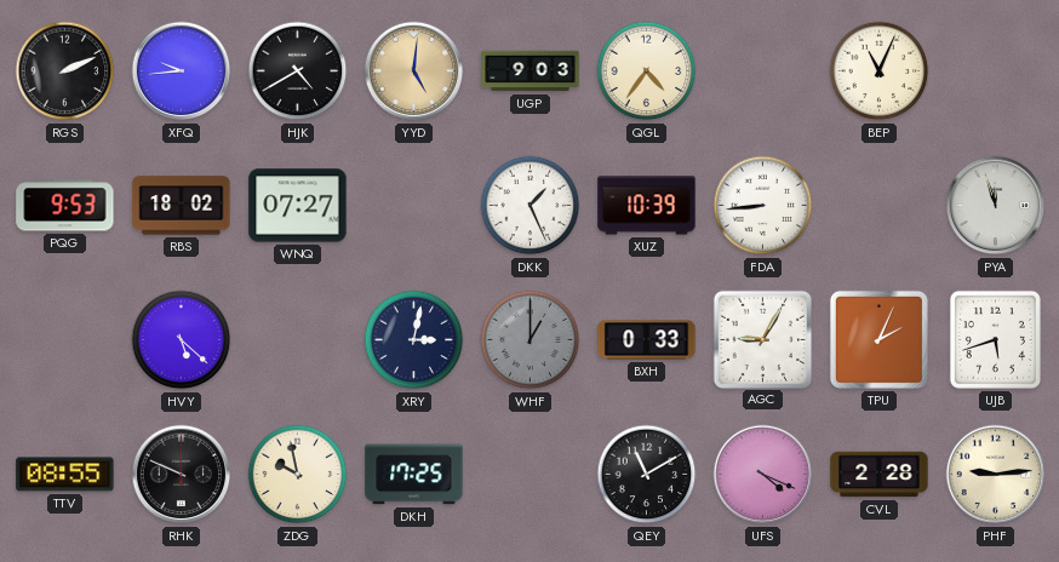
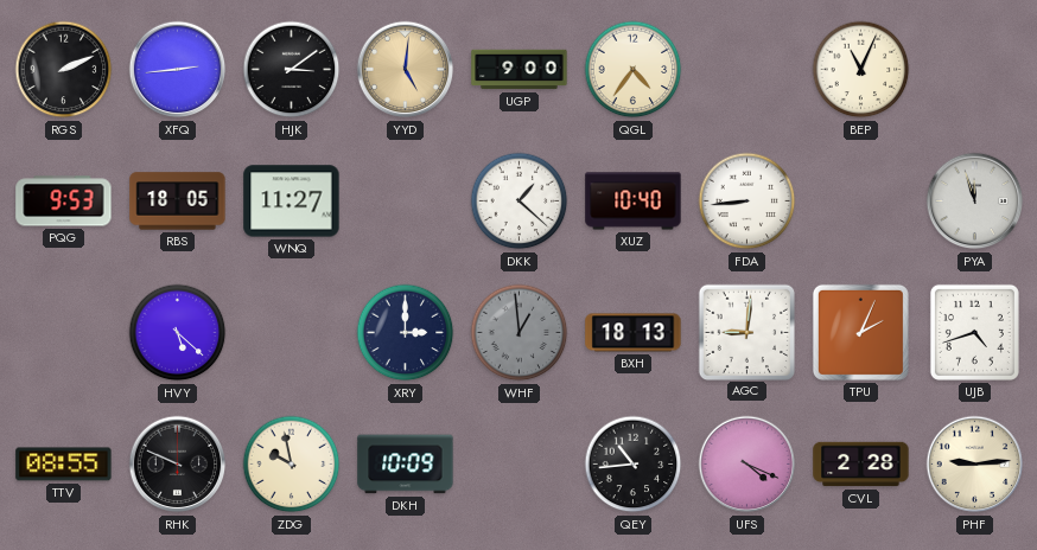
XFQ: 9:44 -> 2:44
HJK: 4:40 -> 3:09
UGP: 9:03 -> 9:00
RBS: 18:02 -> 18:05
WNQ: 07:27 -> 11:27
DKK: 1:26 -> 1:22
XUZ: 10:39 -> 10:40
XRY: 3:02 -> 3:00
WHF: 1:00 -> 12:59
BXH: 0:33 -> 18:13
AGC: 9:05 -> 9:01
UJB: 5:42 -> 4:42
DKH: 17:25 -> 10:09
QEY: 11:10 -> 10:44
